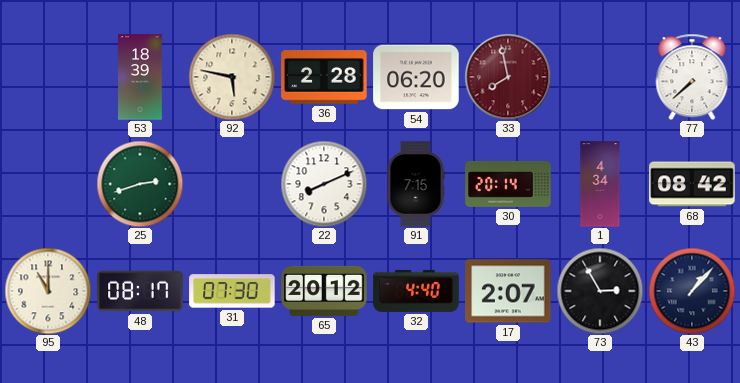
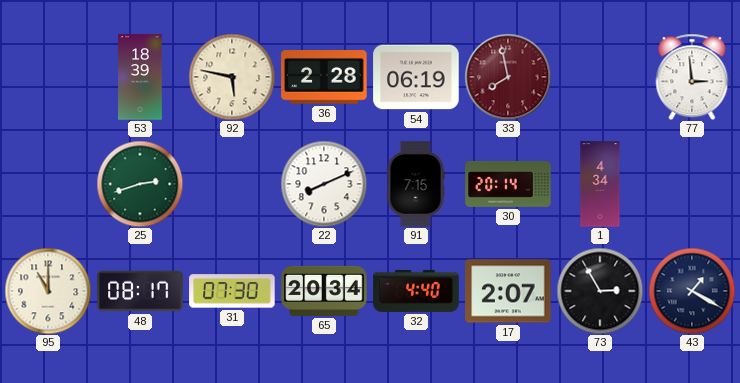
54: 06:20 -> 06:19
77: 7:38 -> 2:59
68: 08:42 -> none
65: 20:12 -> 20:34
43: 1:07 -> 1:20
